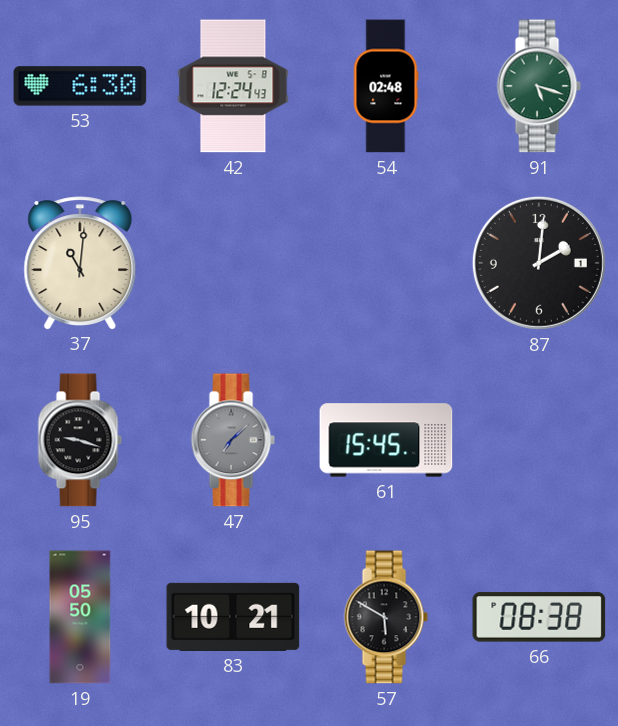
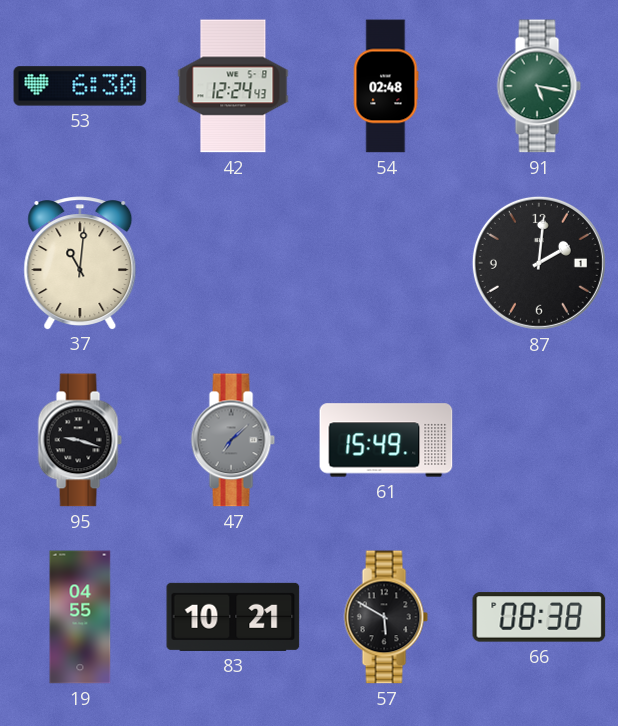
91: 5:18 -> 5:17
61: 15:45 -> 15:49
19: 05:50 -> 04:55
